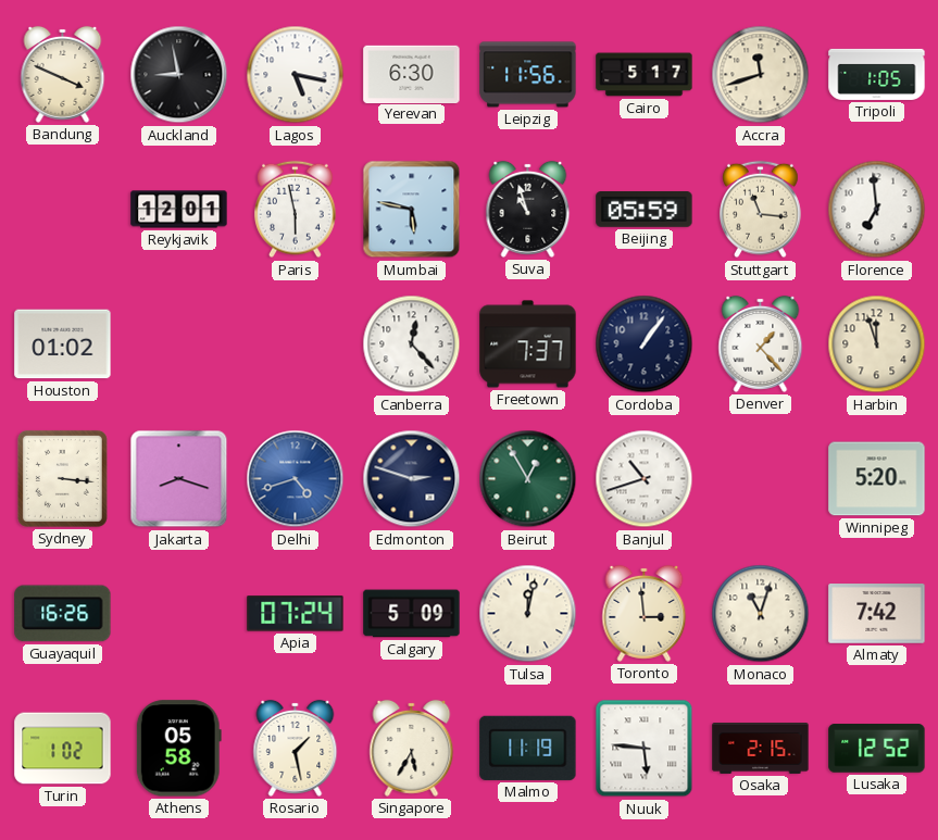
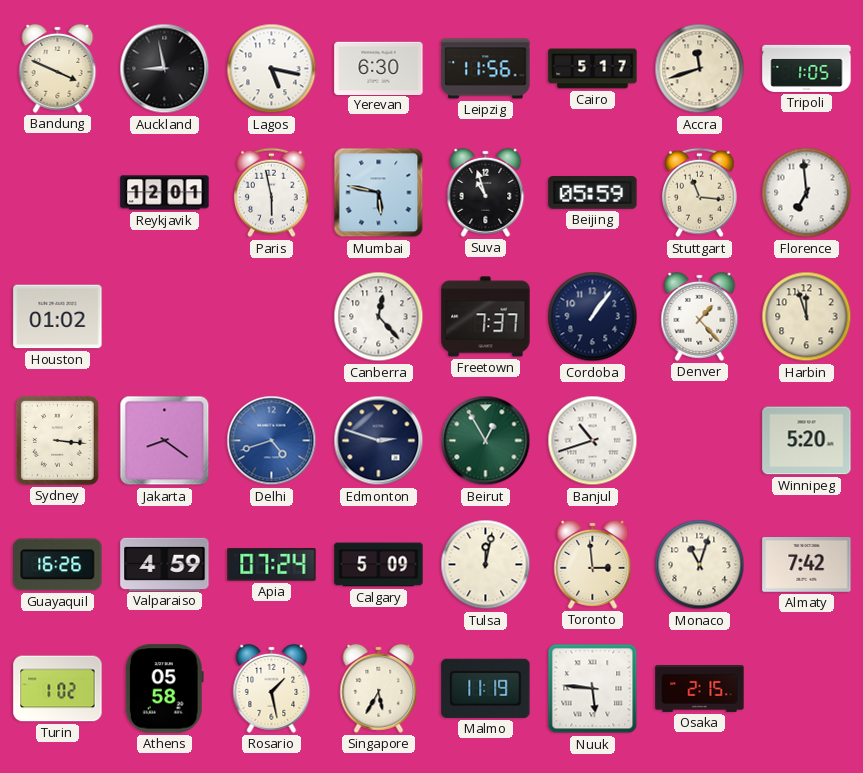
Jakarta: 8:18 -> 8:21
Valparaiso: none -> 4:59
Lusaka: 12:52 -> none
